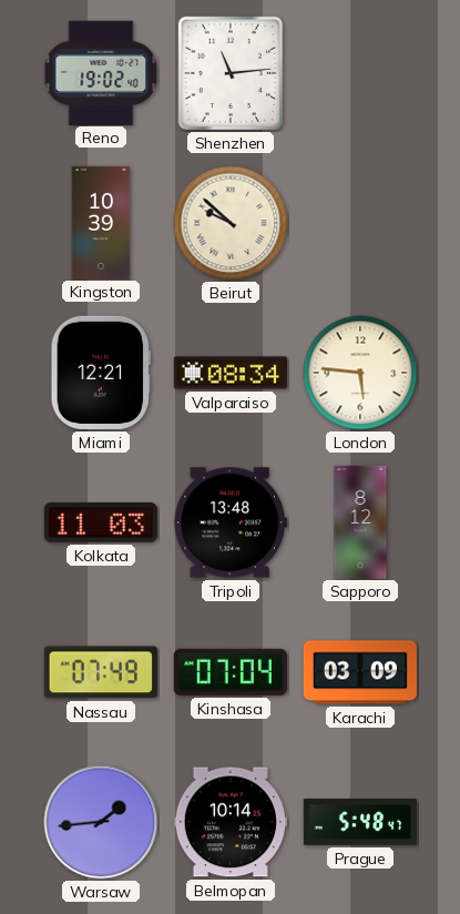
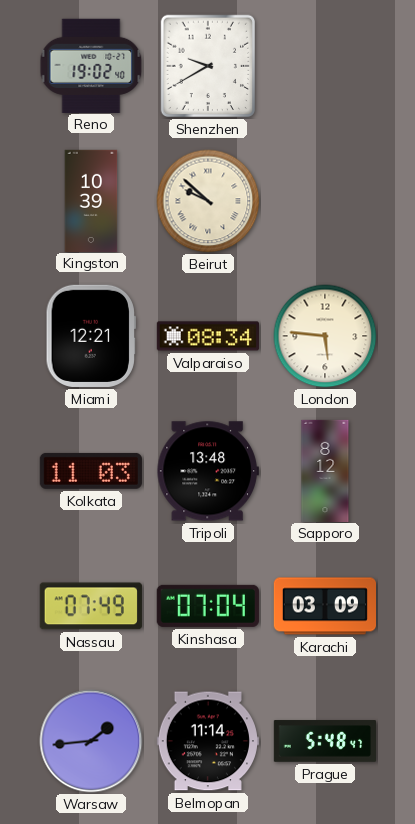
Shenzhen: 11:14 -> 9:40
Belmopan: 10:14 -> 11:14
